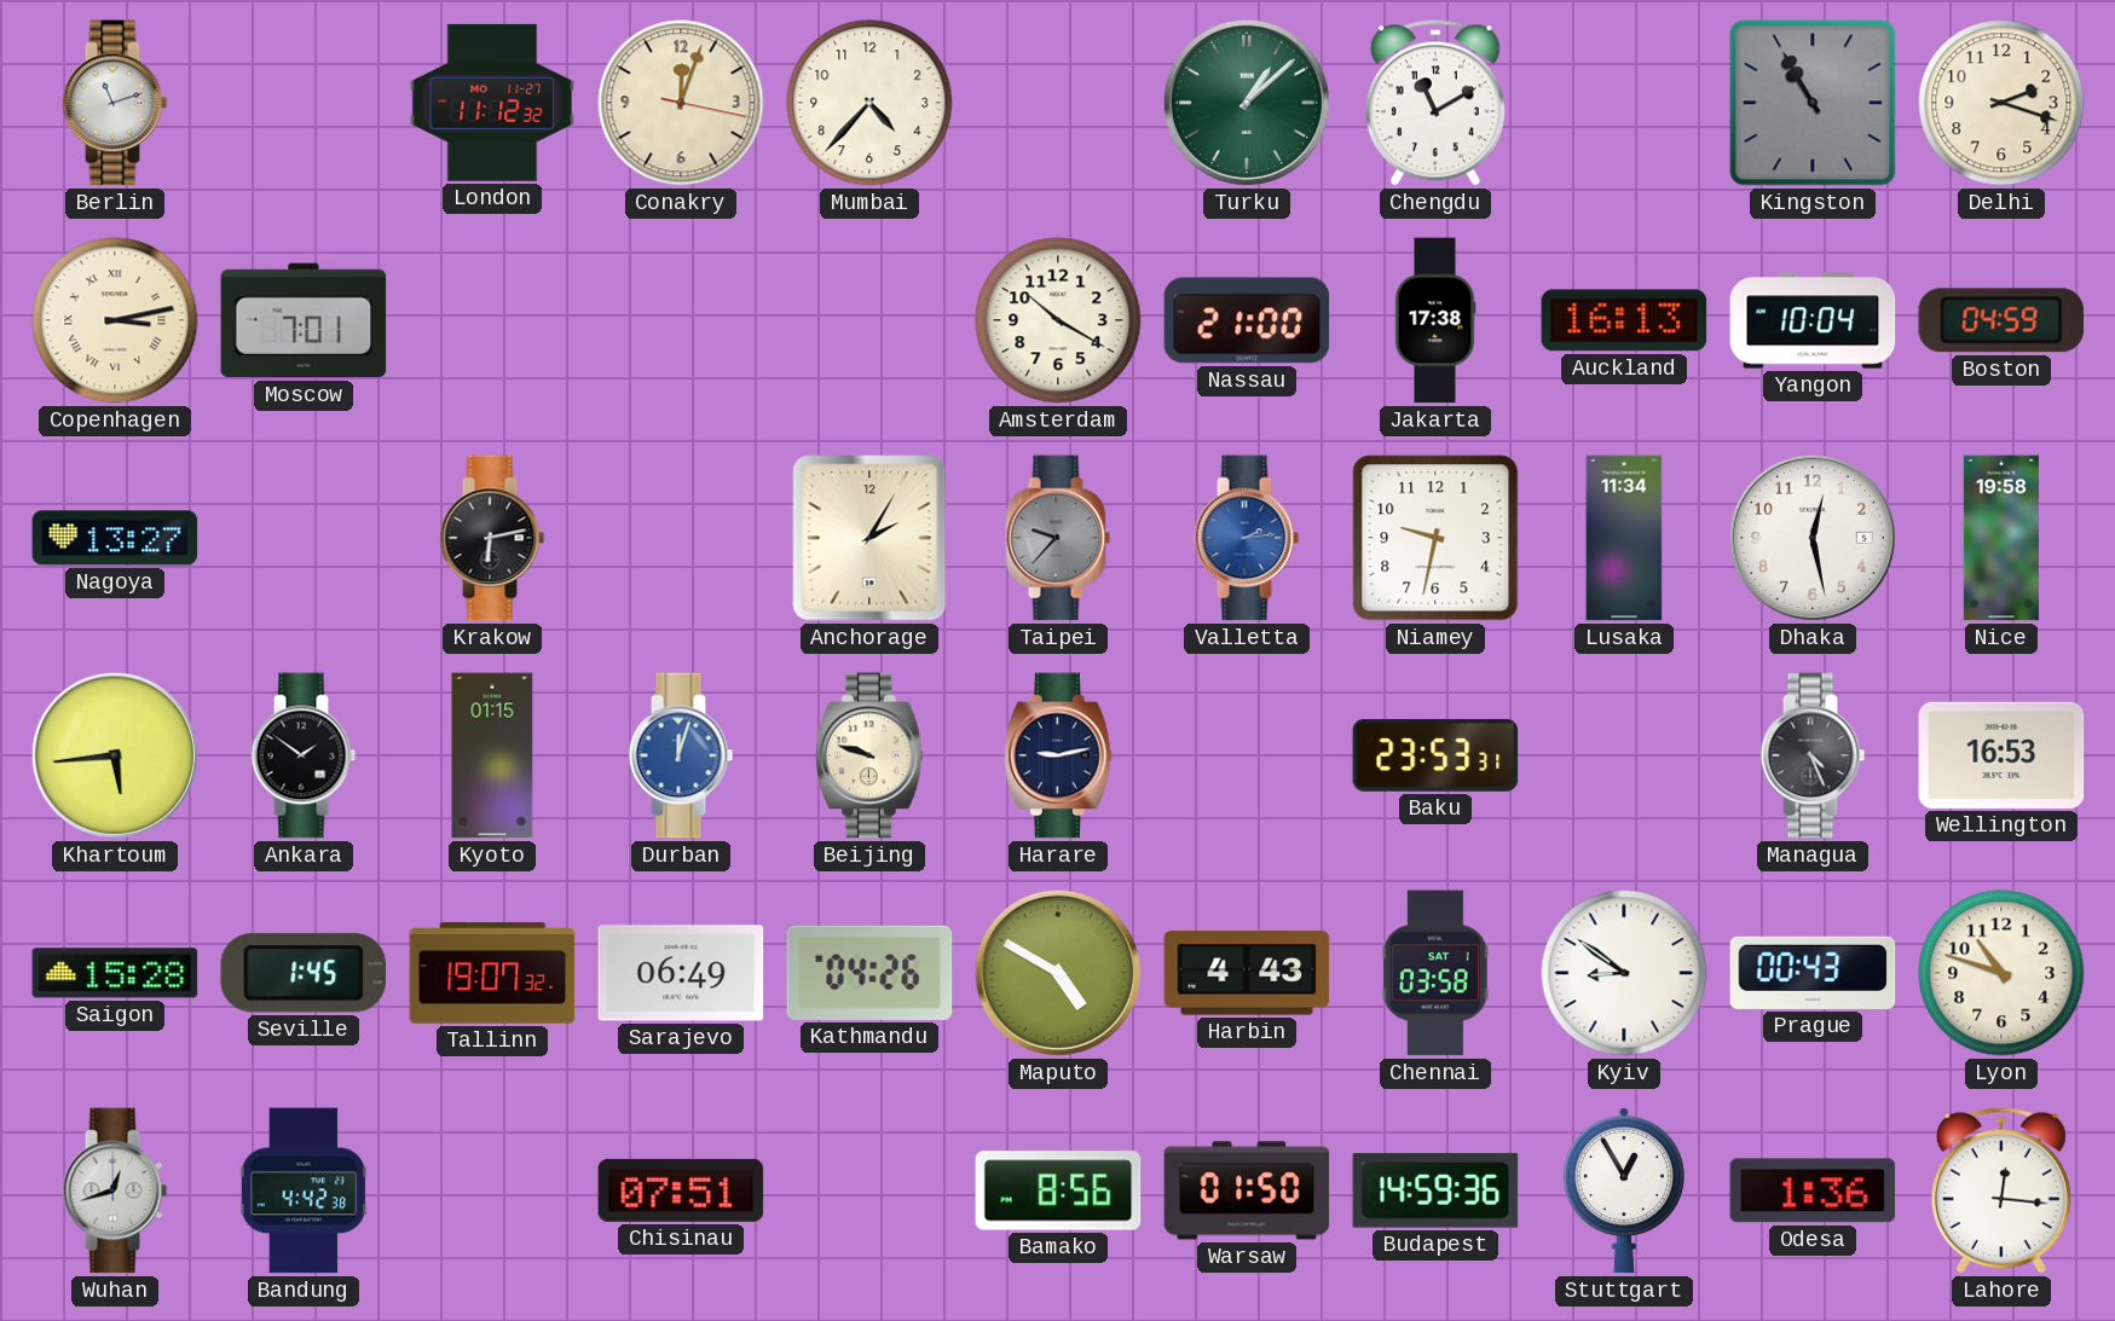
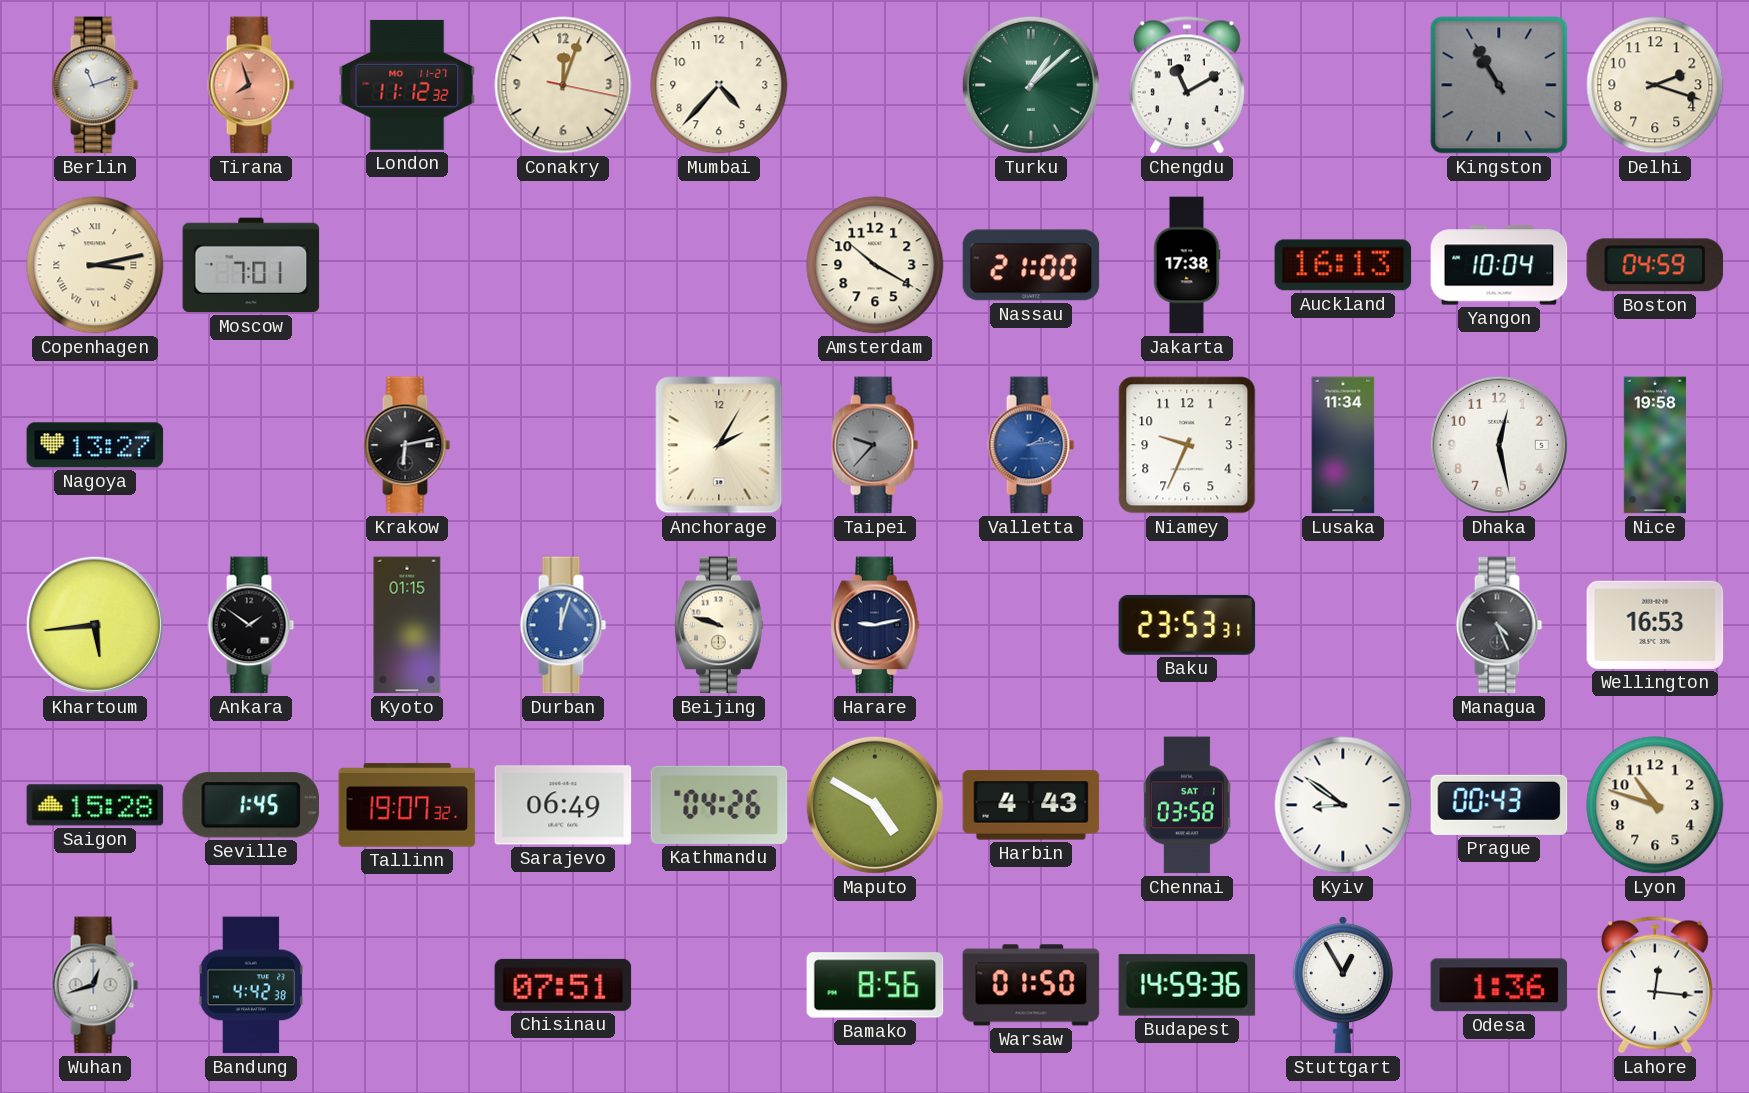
Tirana: none -> 7:57
Niamey: 9:32 -> 9:34
